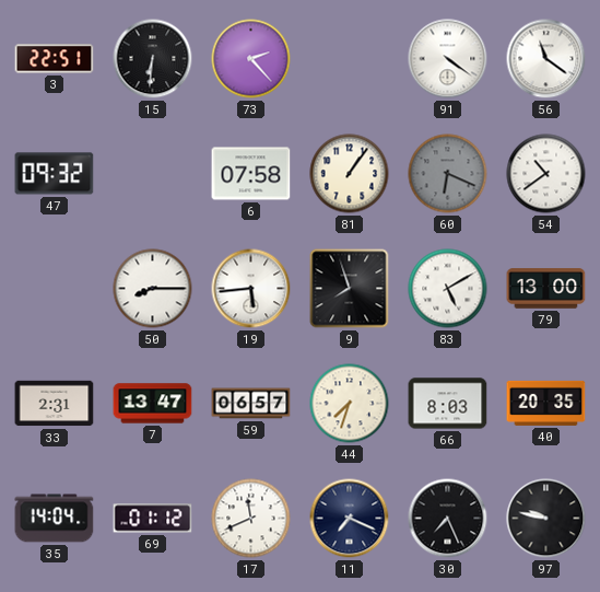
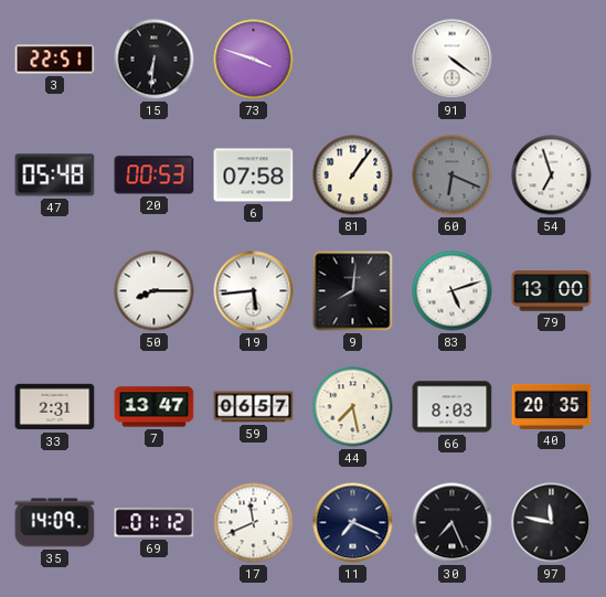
73: 2:23 -> 3:48
56: 11:21 -> none
47: 09:32 -> 05:48
20: none -> 00:53
54: 10:39 -> 6:57
9: 7:57 -> 8:01
83: 5:10 -> 5:12
44: 7:33 -> 7:28
35: 14:04 -> 14:09
97: 9:47 -> 11:47
